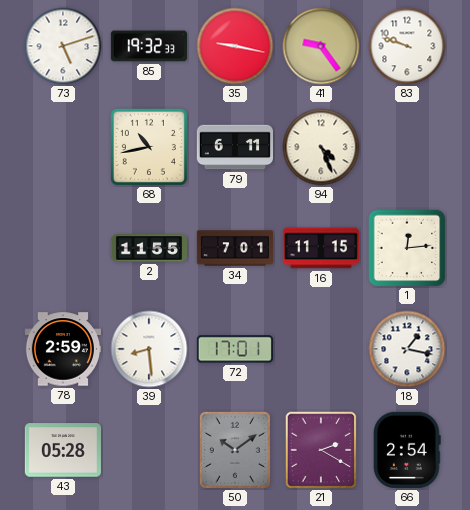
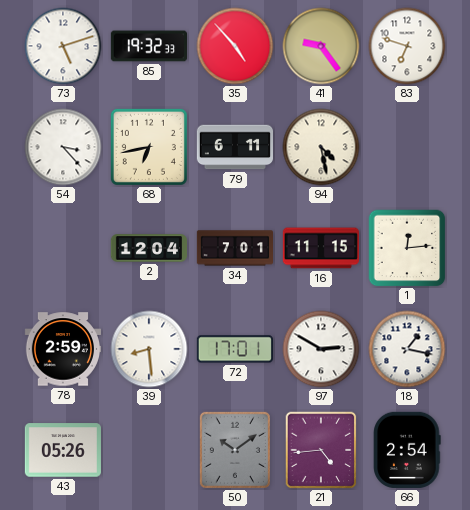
35: 9:17 -> 4:53
83: 9:48 -> 6:48
54: none -> 3:23
68: 10:43 -> 6:43
94: 4:26 -> 4:28
2: 11:55 -> 12:04
97: none -> 2:50
43: 05:28 -> 05:26
21: 2:20 -> 4:44
